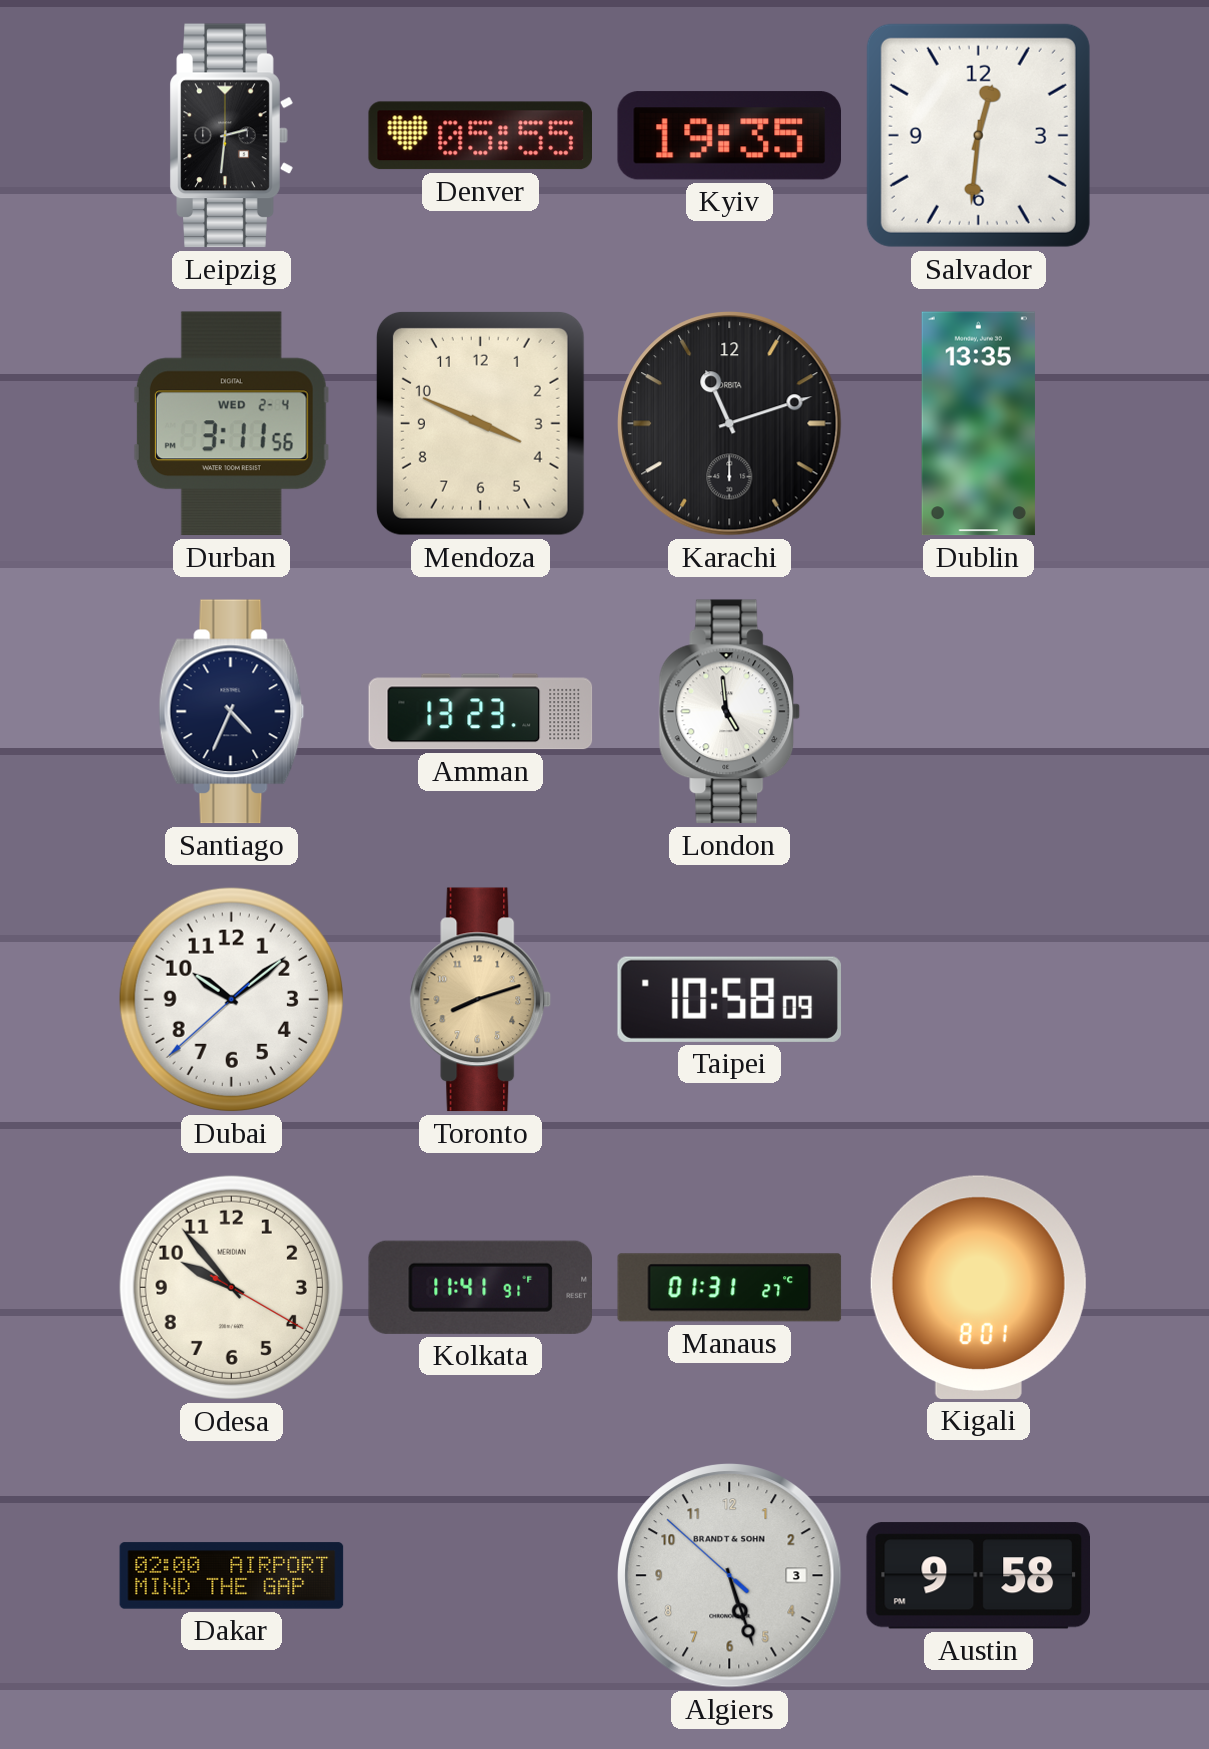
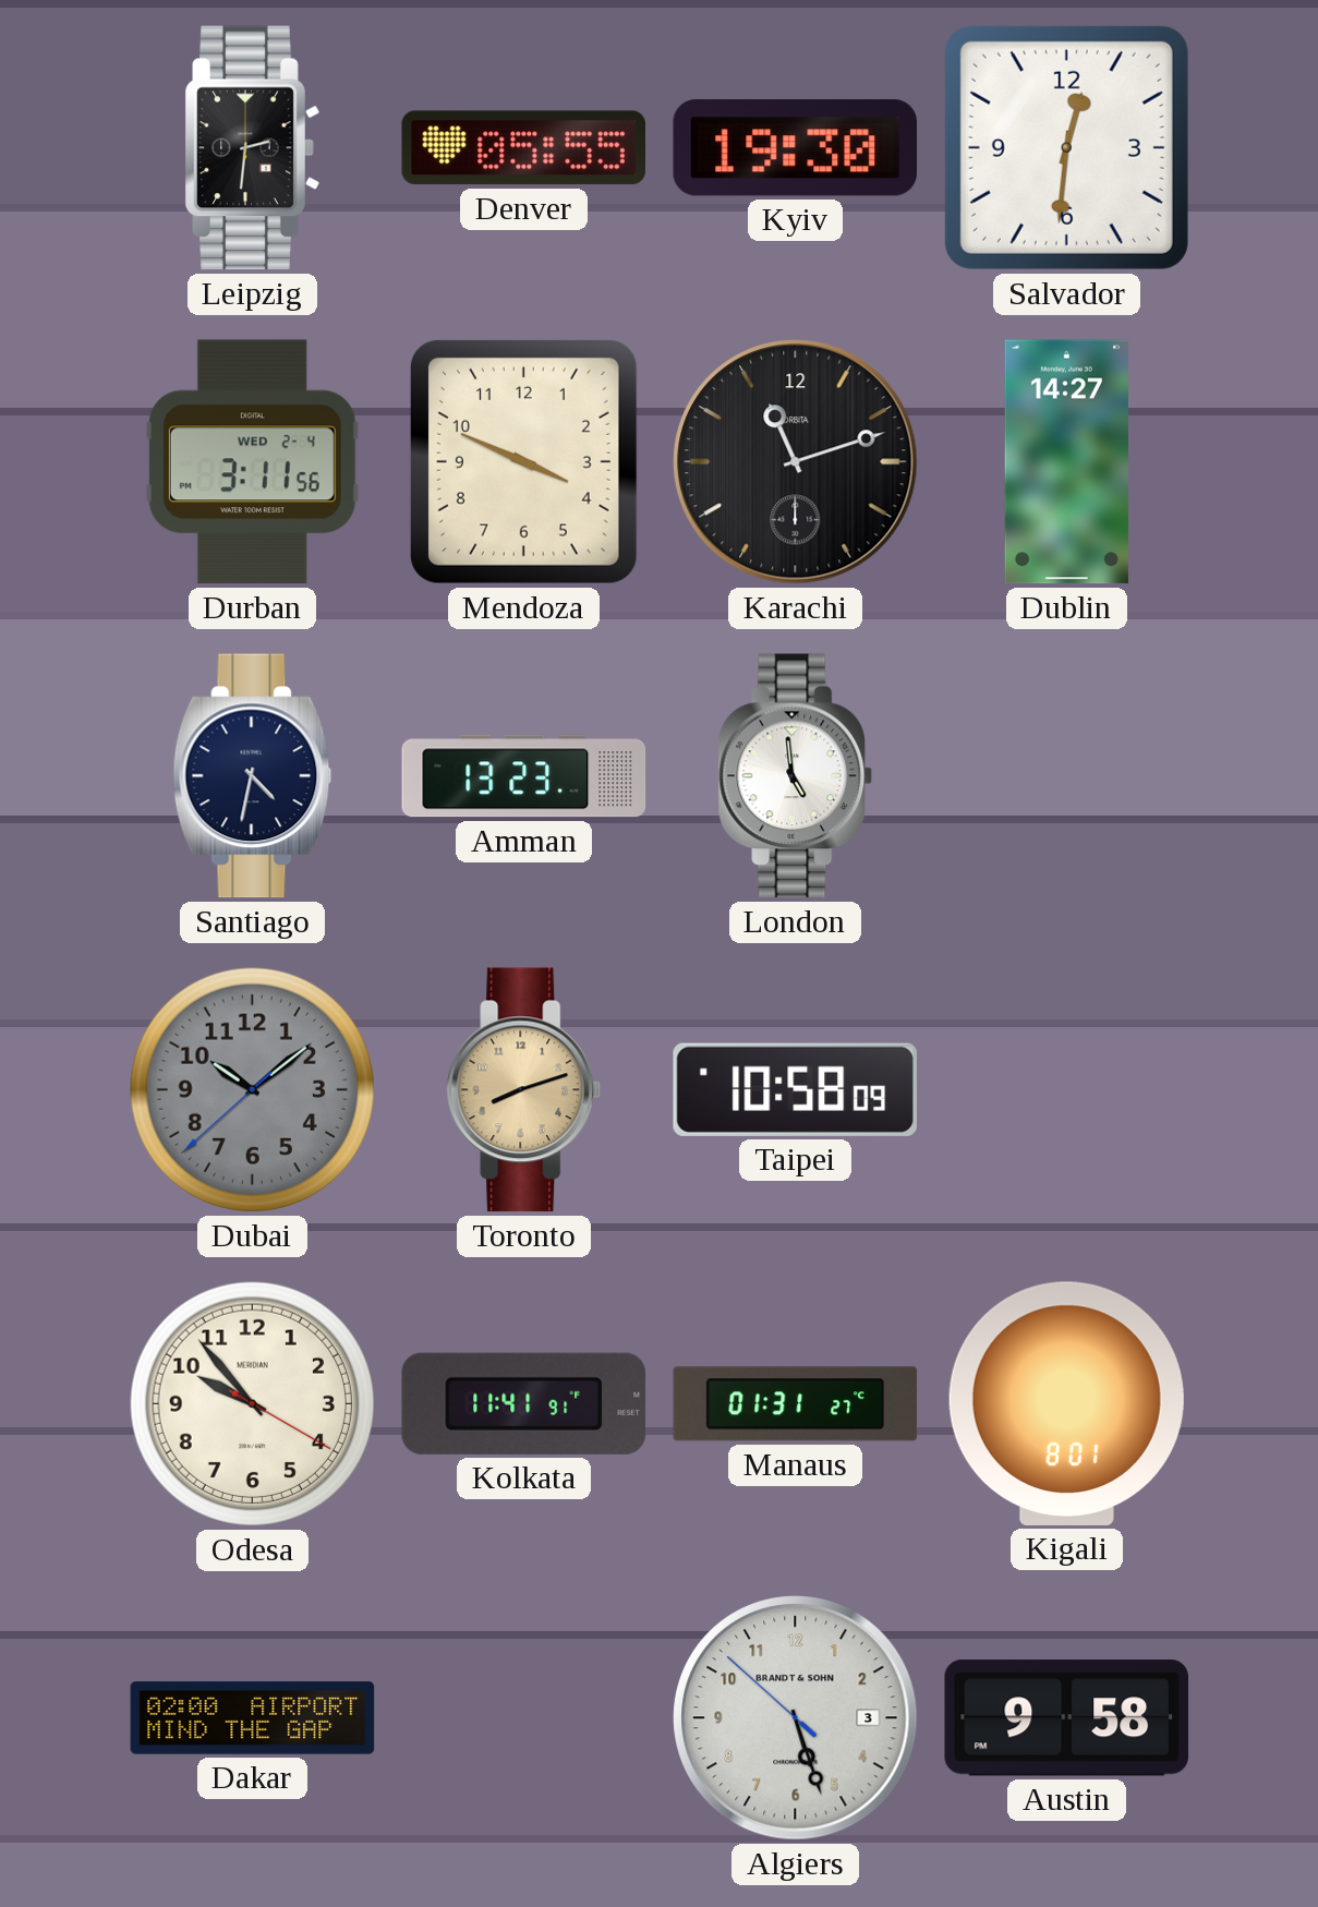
Kyiv: 19:35 -> 19:30
Dublin: 13:35 -> 14:27
Santiago: 4:34 -> 4:32
Dubai dial: white -> grey
